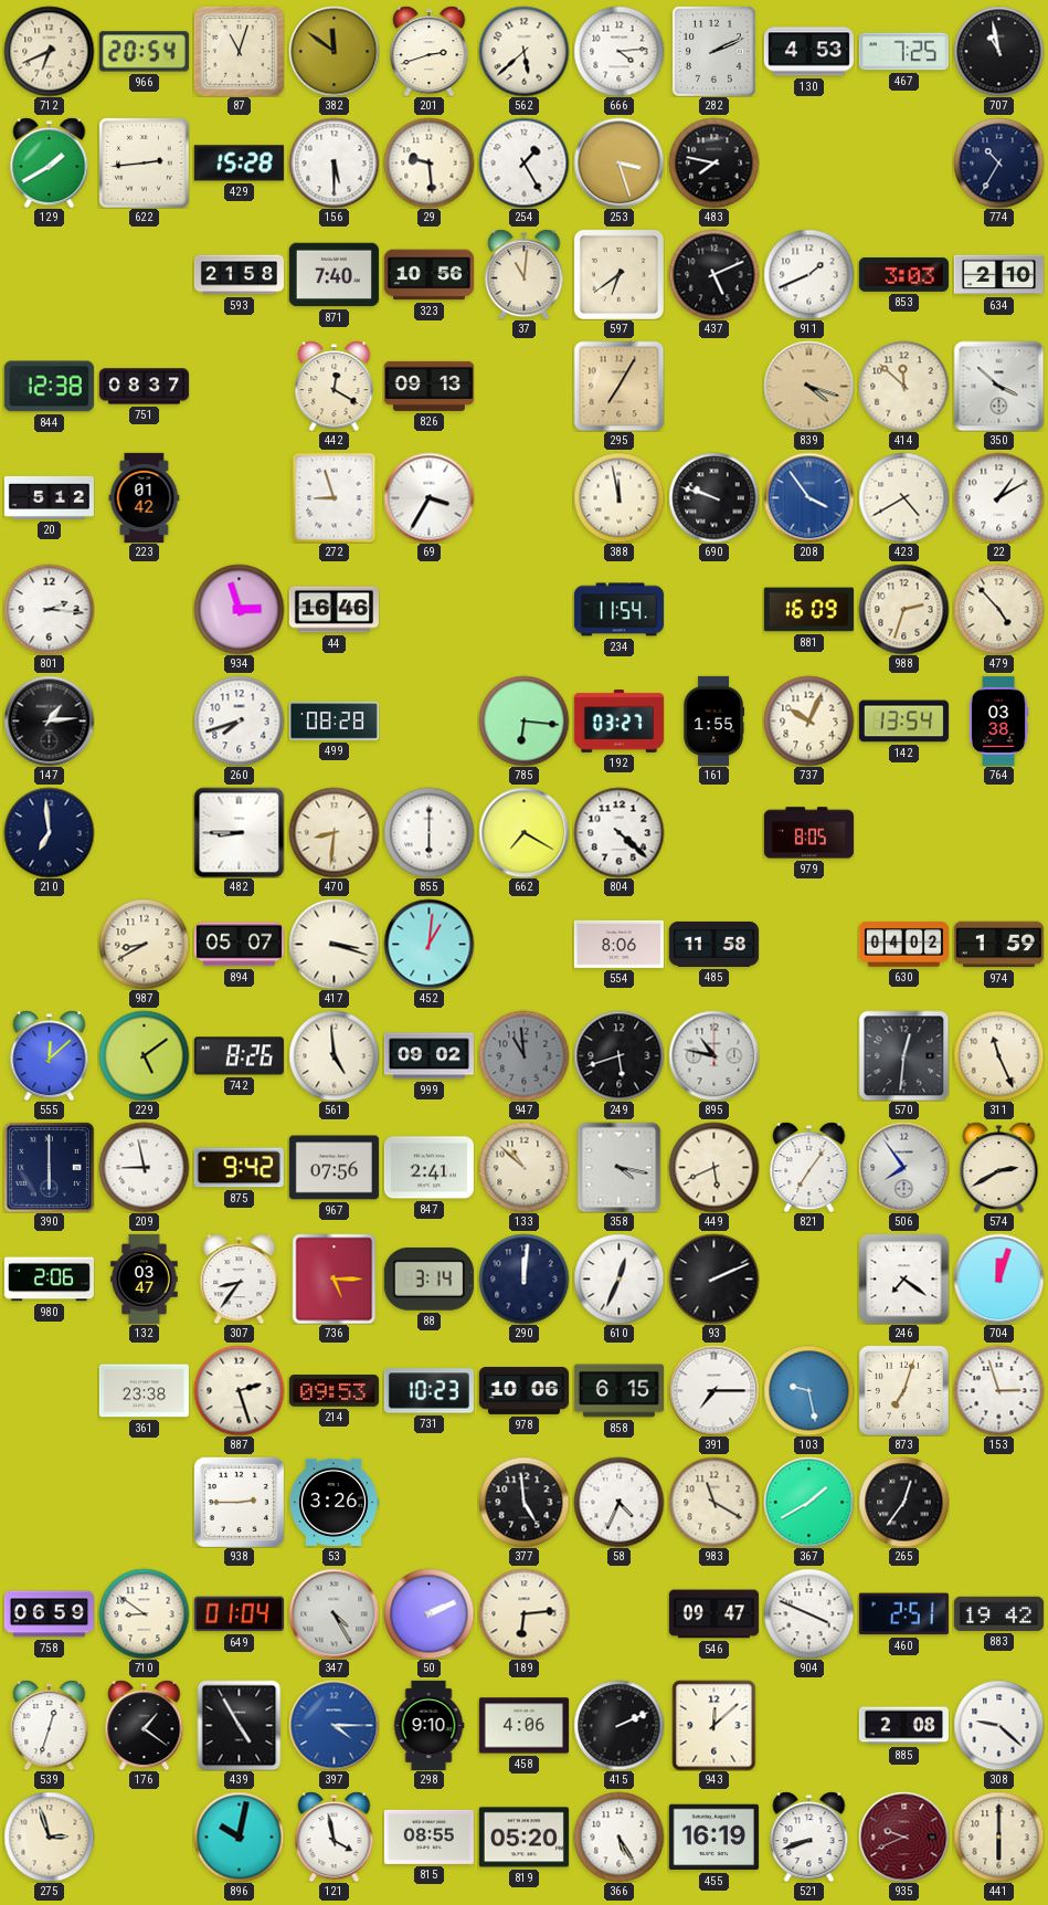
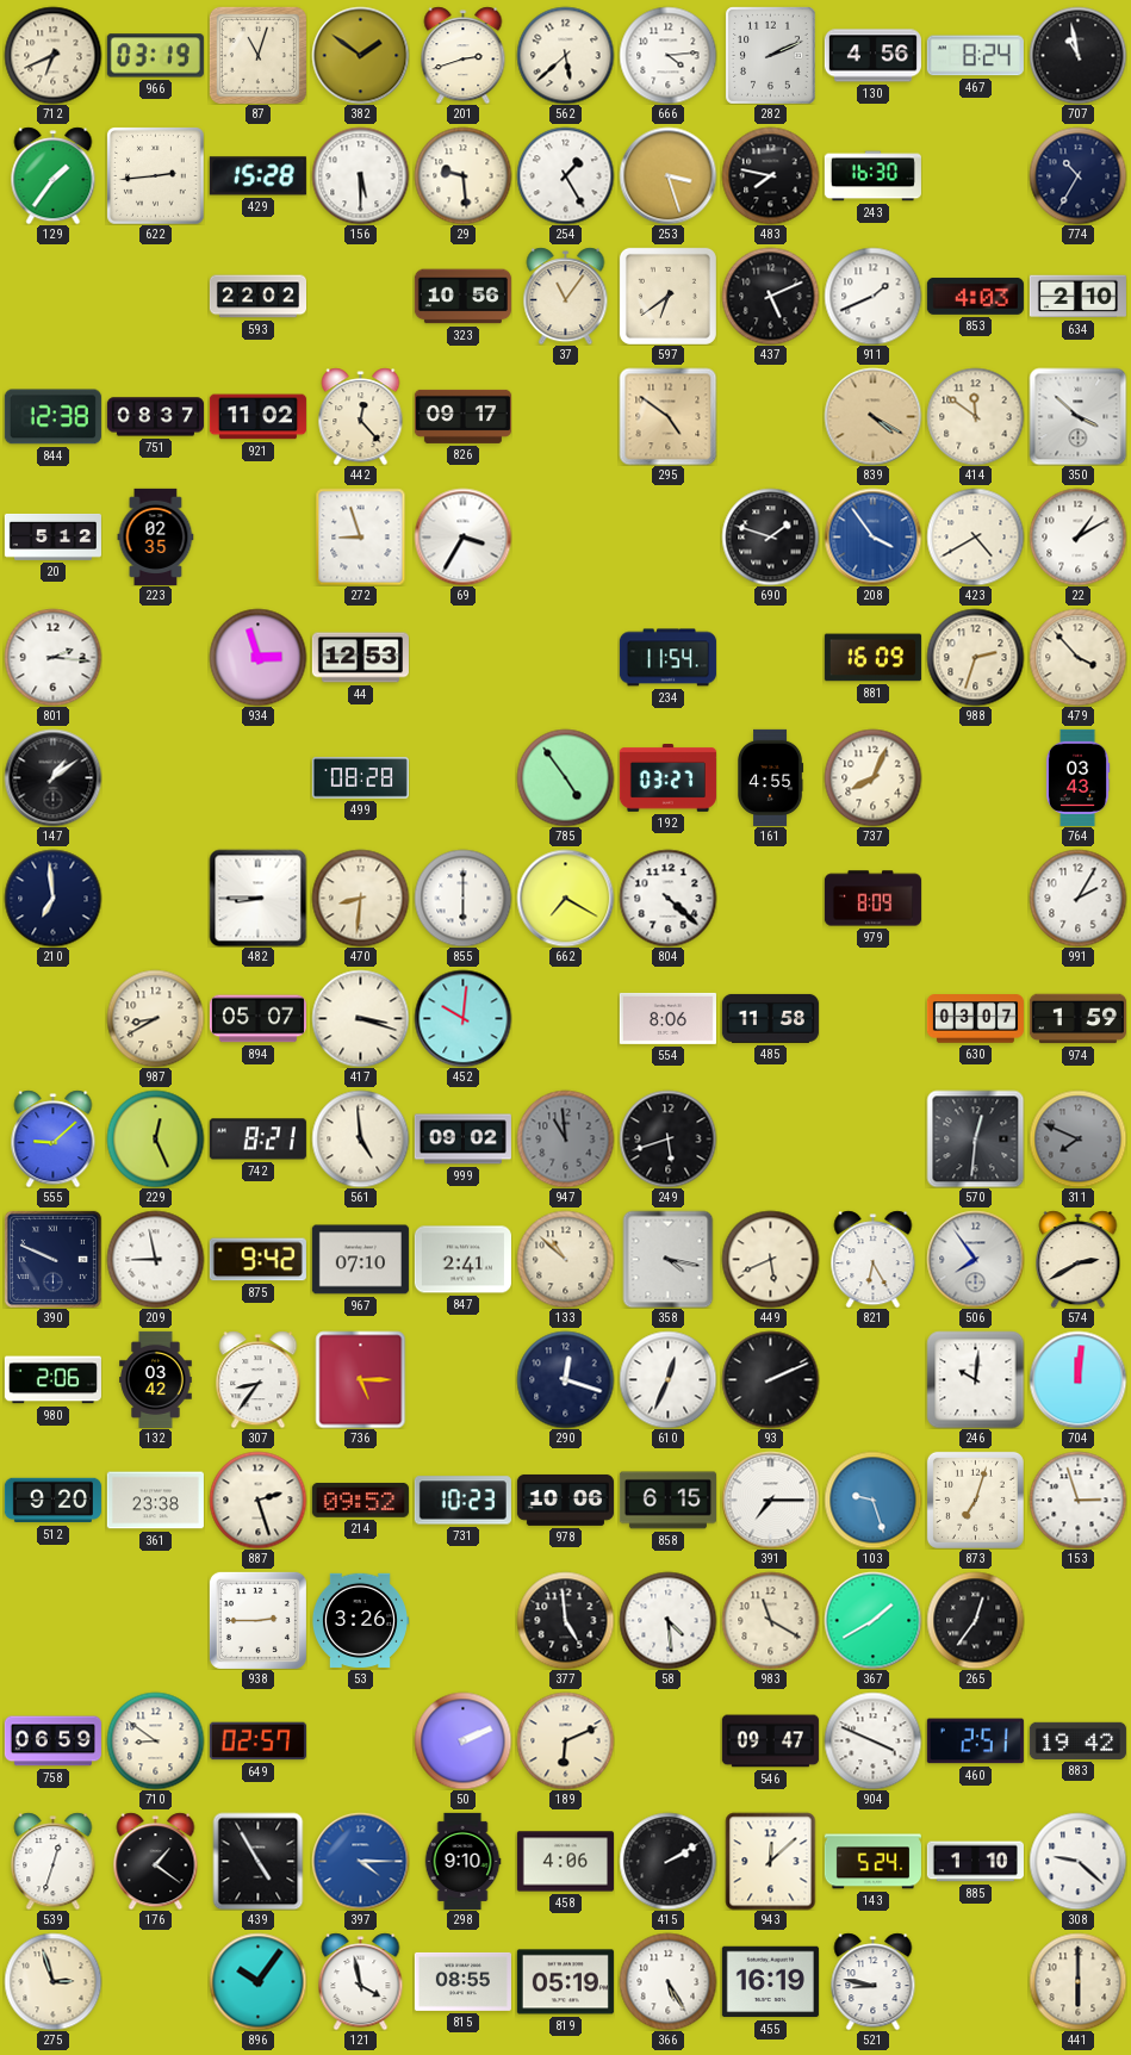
966: 20:54 -> 03:19
382: 11:51 -> 1:51
130: 4:53 -> 4:56
467: 7:25 -> 8:24
129: 1:40 -> 1:36
243: none -> 16:30
593: 21:58 -> 22:02
871: 7:40 -> none
37: 11:01 -> 11:06
853: 3:03 -> 4:03
921: none -> 11:02
442: 12:20 -> 12:23
826: 09:13 -> 09:17
295: 7:05 -> 4:51
839: 4:18 -> 4:20
414: 11:52 -> 11:51
223: 01:42 -> 02:35
388: 11:58 -> none
690: 9:48 -> 1:48
44: 16:46 -> 12:53
479: 4:53 -> 3:53
147: 1:14 -> 1:09
260: 7:42 -> none
785: 6:16 -> 4:54
161: 1:55 -> 4:55
737: 10:04 -> 8:04
142: 13:54 -> none
764: 03:38 -> 03:43
979: 8:05 -> 8:09
991: none -> 2:05
452: 1:01 -> 10:01
630: 04:02 -> 03:07
555: 12:08 -> 9:08
229: 5:09 -> 12:26
742: 8:26 -> 8:21
895: 10:47 -> none
311: 11:26 -> 7:49
311 dial: cream -> grey
390: 6:00 -> 9:49
967: 07:56 -> 07:10
821: 7:06 -> 6:25
132: 03:47 -> 03:42
88: 3:14 -> none
290: 12:01 -> 12:18
246: 7:21 -> 10:01
704: 12:03 -> 12:01
512: none -> 9:20
214: 09:53 -> 09:52
103: 9:28 -> 9:27
58: 4:34 -> 4:29
649: 01:04 -> 02:57
347: 4:25 -> none
189: 6:14 -> 6:11
415: 2:11 -> 2:10
143: none -> 5:24
885: 2:08 -> 1:10
896: 10:02 -> 10:06
819: 05:20 -> 05:19
521: 8:42 -> 8:47
935: 9:41 -> none
